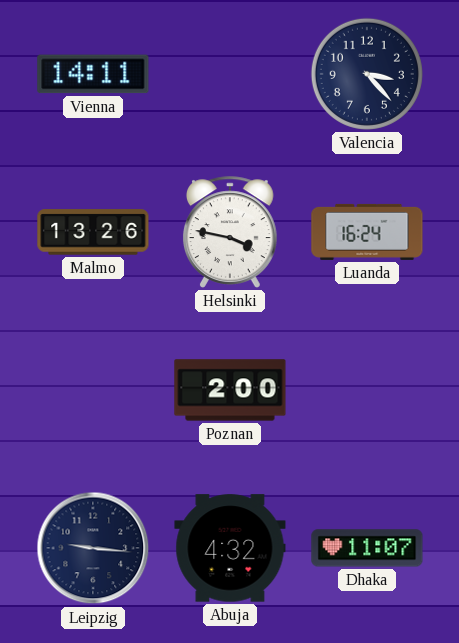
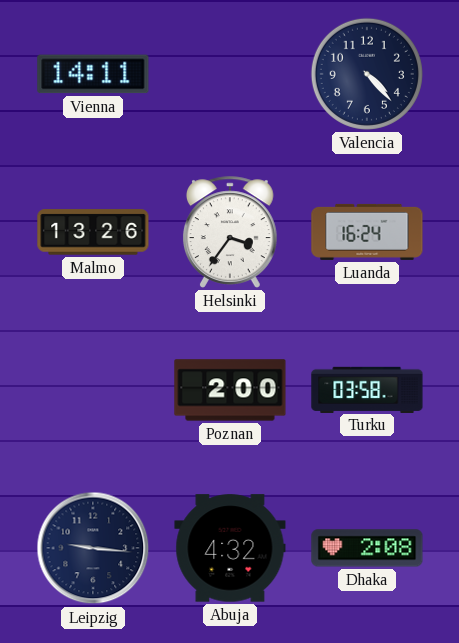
Valencia: 3:23 -> 4:23
Helsinki: 3:47 -> 3:36
Turku: none -> 03:58
Dhaka: 11:07 -> 2:08
